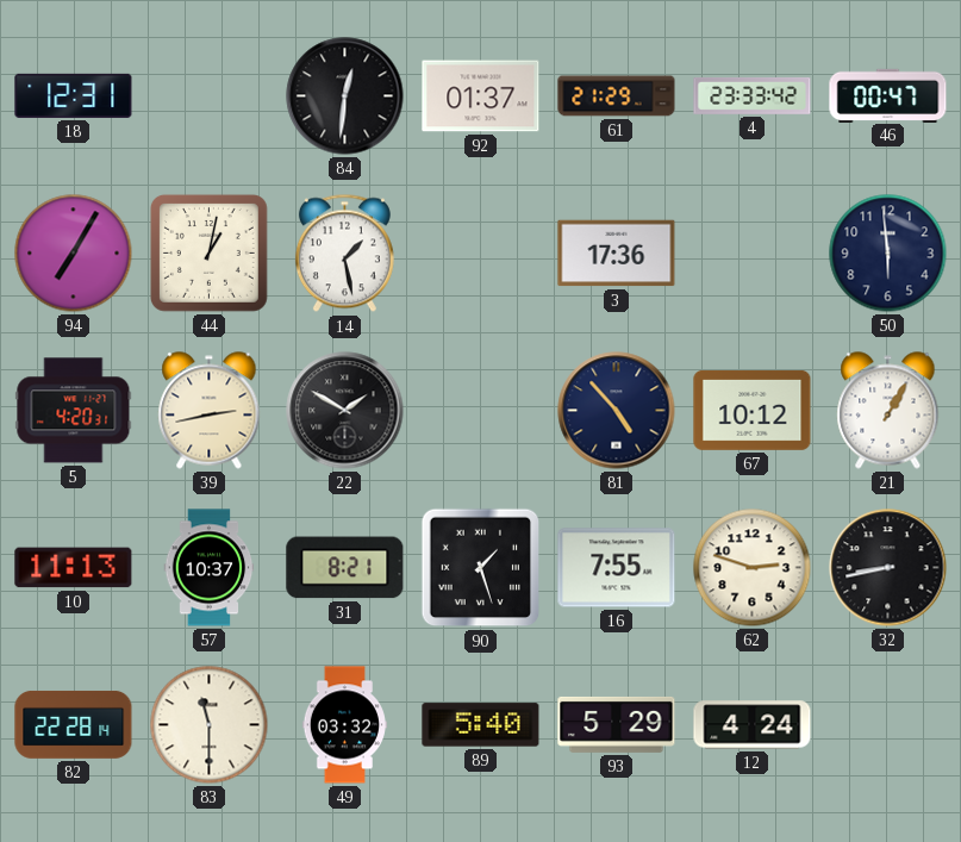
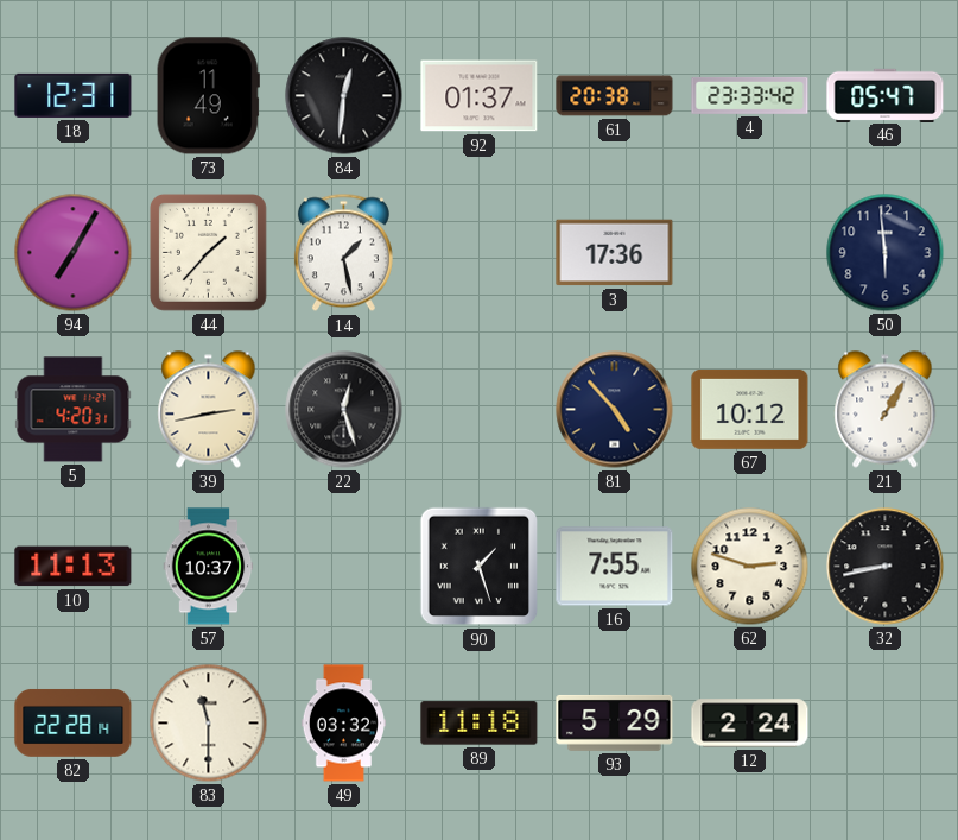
73: none -> 11:49
61: 21:29 -> 20:38
46: 00:47 -> 05:47
44: 1:02 -> 1:37
22: 1:50 -> 12:27
31: 8:21 -> none
89: 5:40 -> 11:18
12: 4:24 -> 2:24
